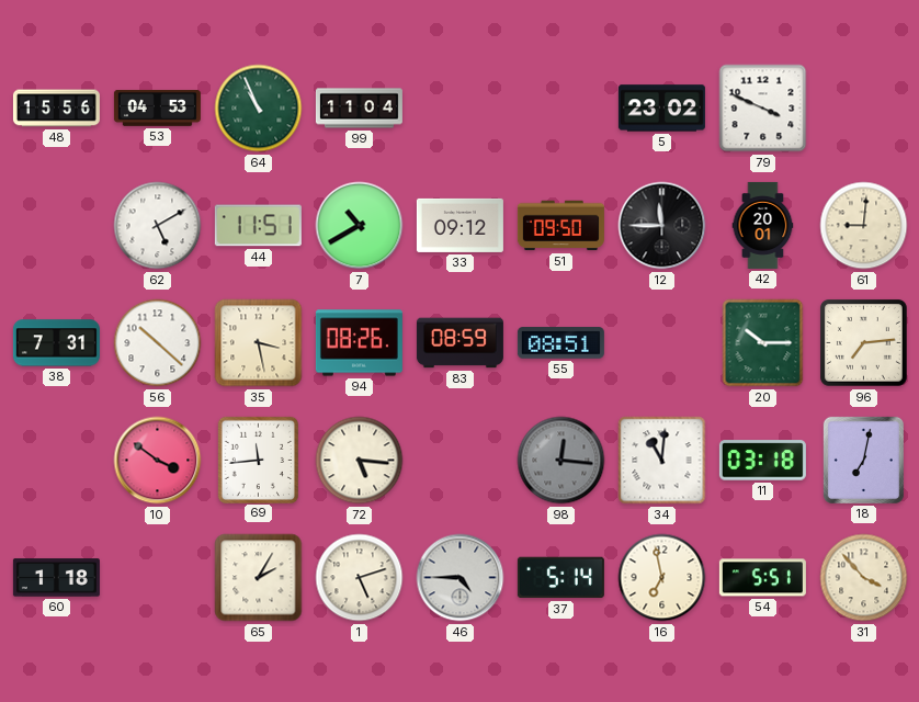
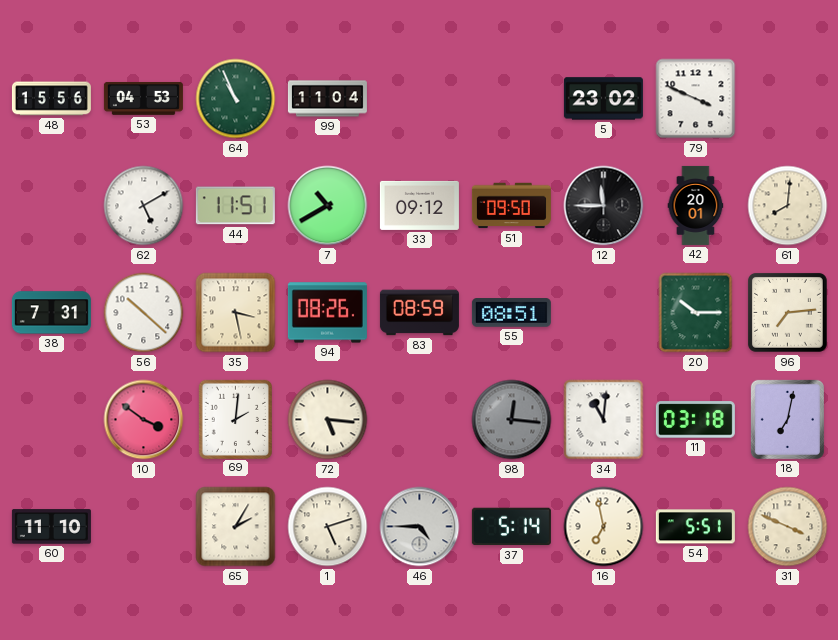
61: 9:01 -> 8:01
69: 11:44 -> 2:01
60: 1:18 -> 11:10
31: 3:53 -> 3:49
